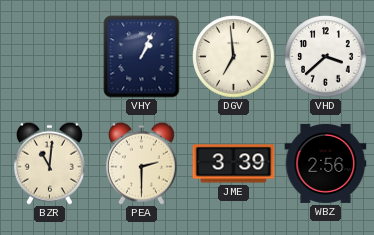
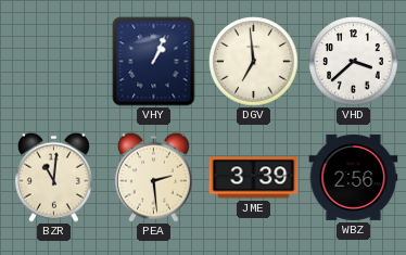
PEA: 2:30 -> 2:29
